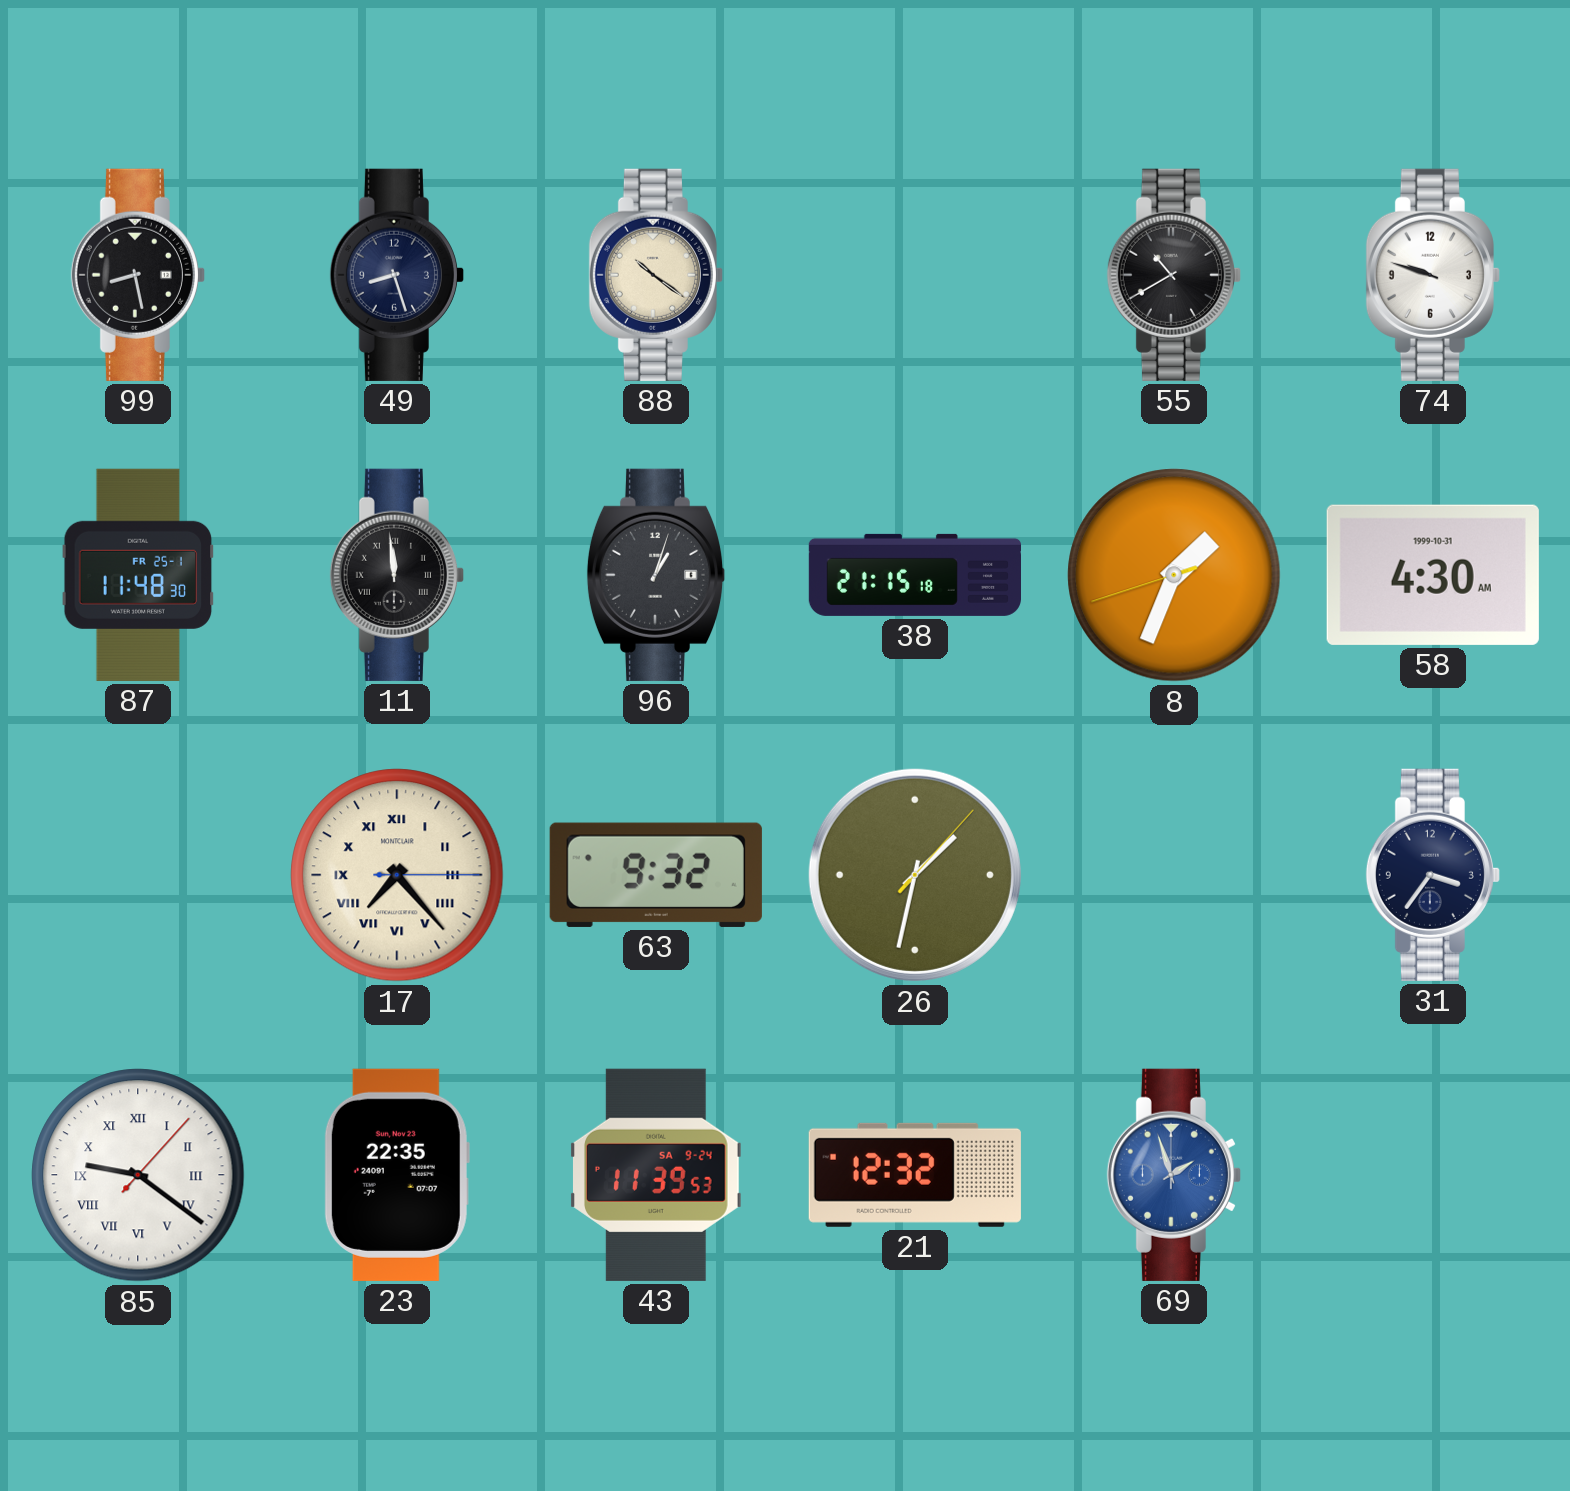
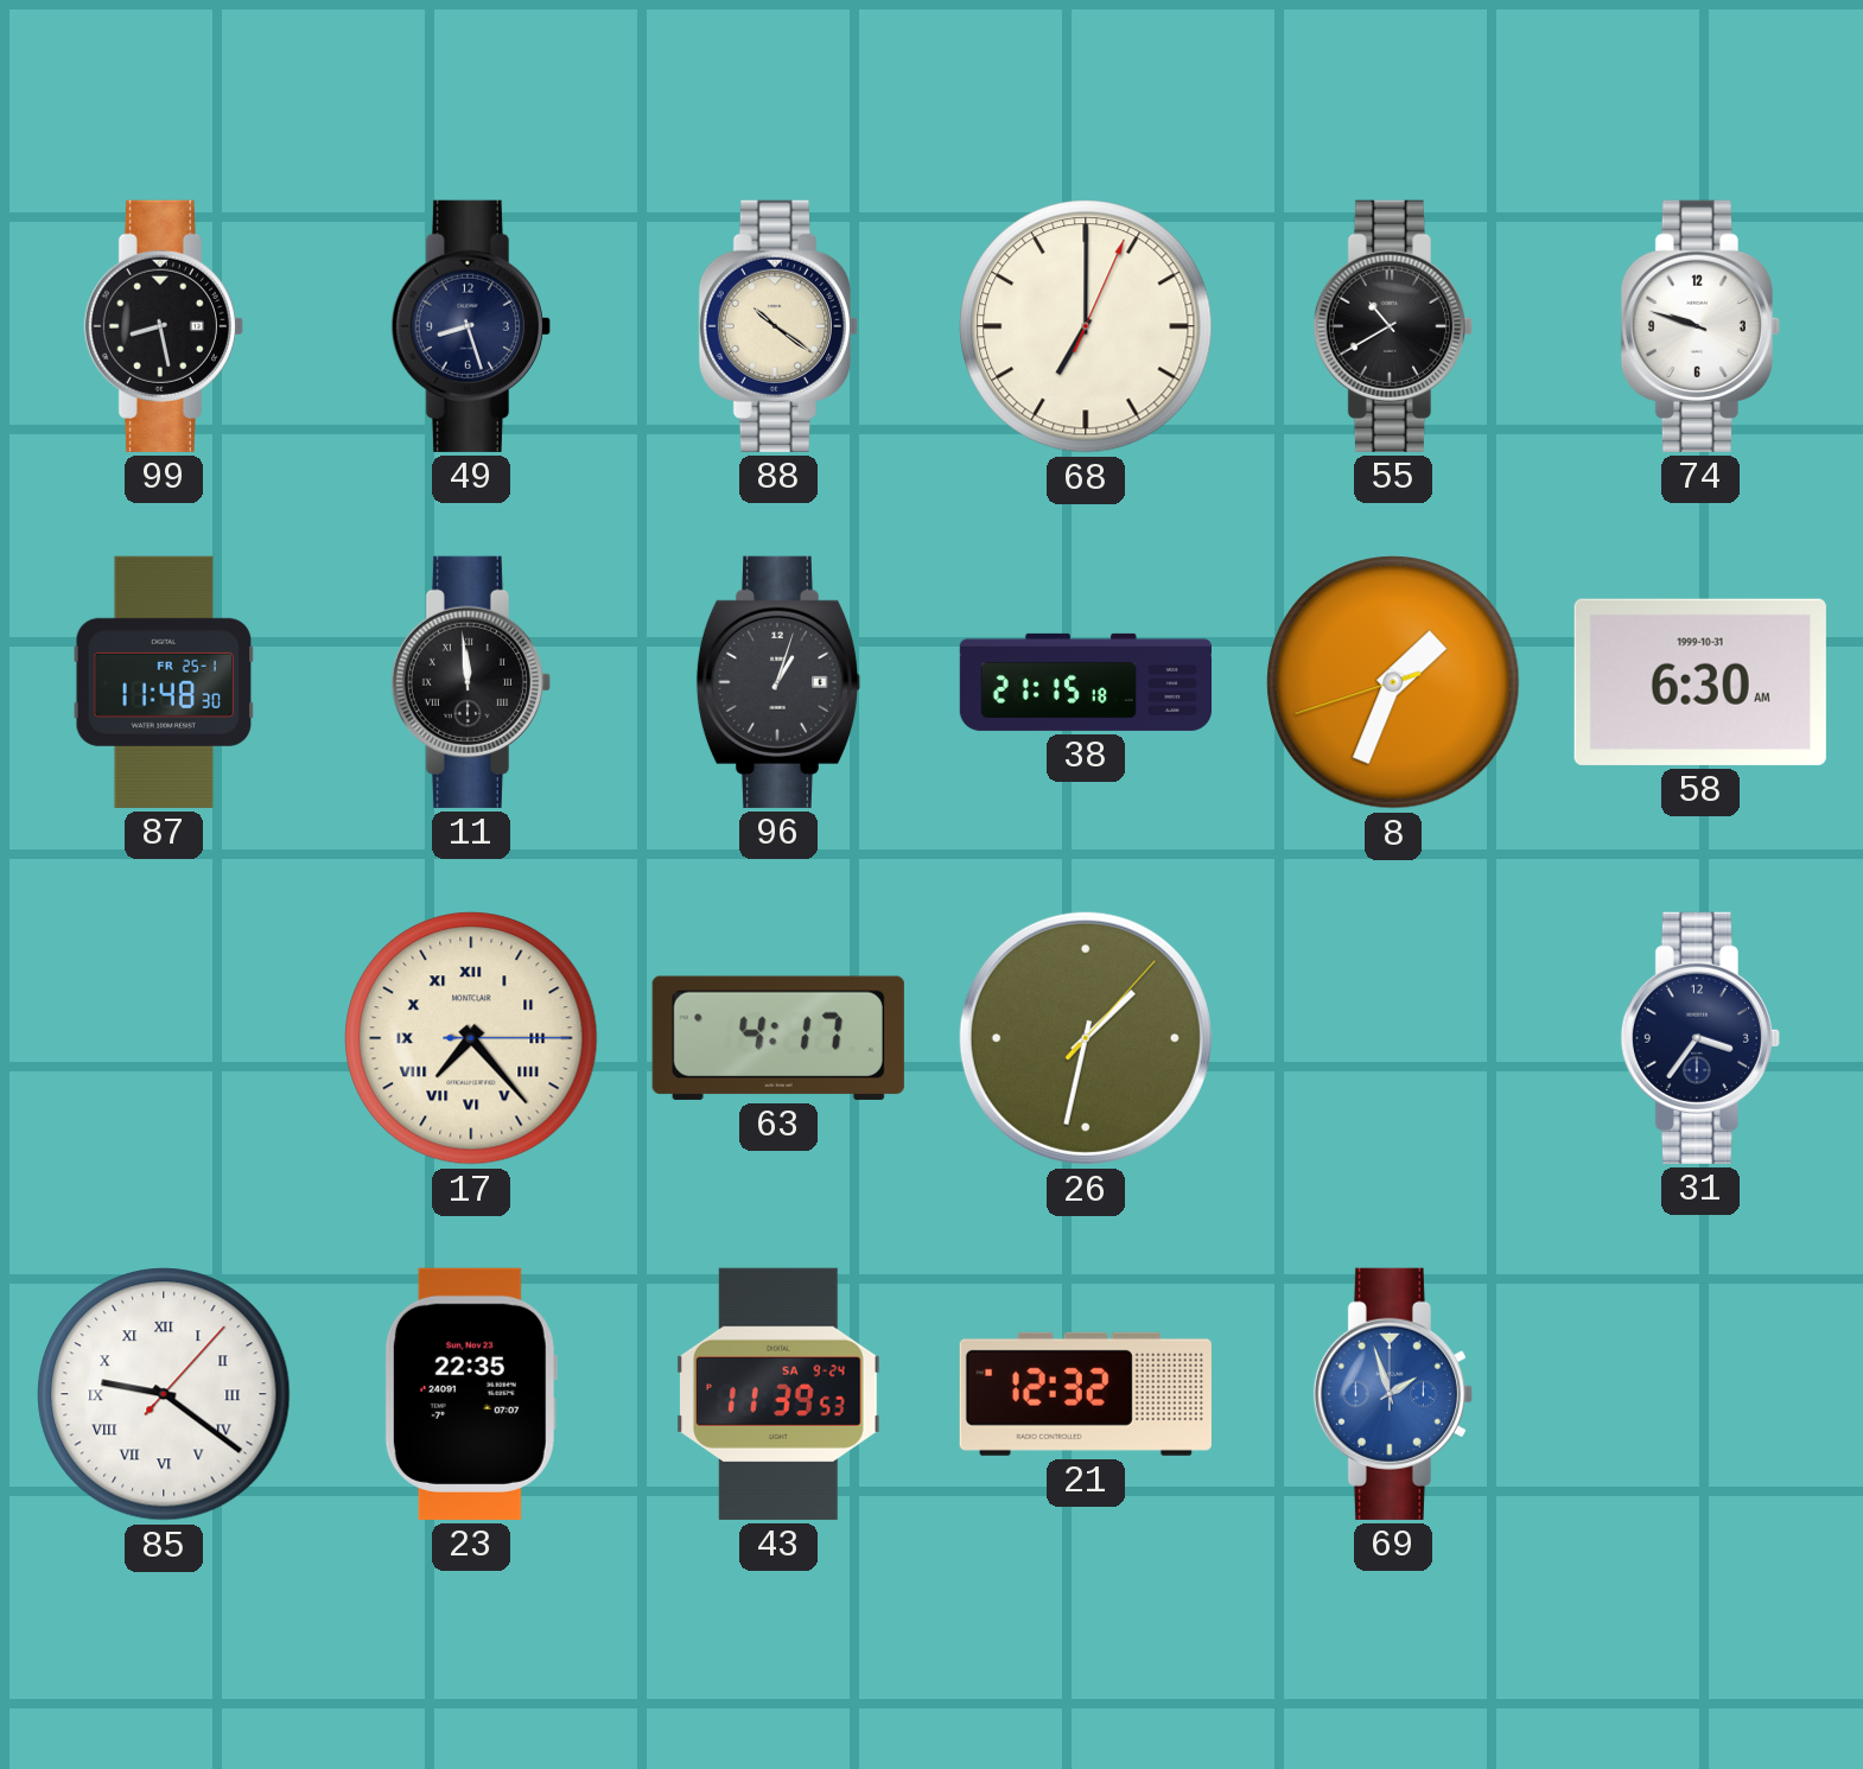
68: none -> 7:00
58: 4:30 -> 6:30
63: 9:32 -> 4:17
